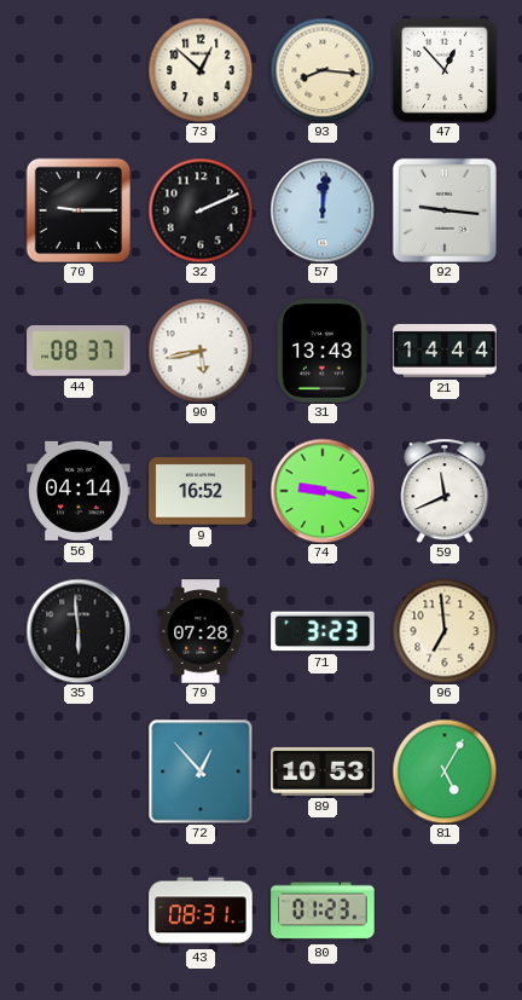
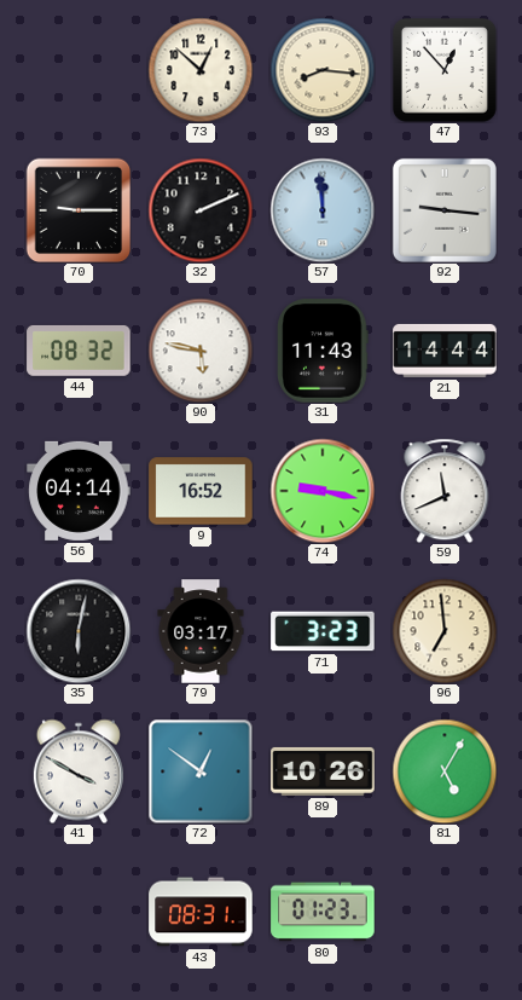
57: 12:01 -> 11:59
44: 08:37 -> 08:32
90: 5:43 -> 5:47
31: 13:43 -> 11:43
35: 5:59 -> 6:02
79: 07:28 -> 03:17
41: none -> 3:50
72: 12:53 -> 12:51
89: 10:53 -> 10:26
